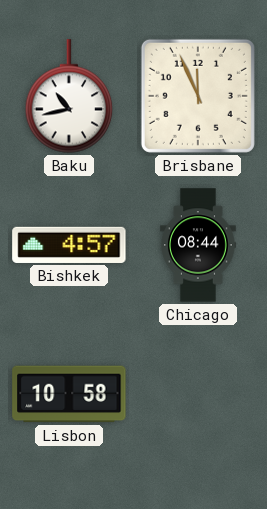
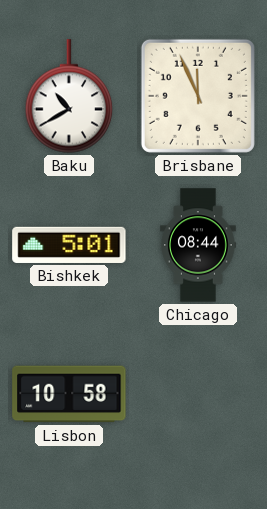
Baku: 10:43 -> 10:40
Bishkek: 4:57 -> 5:01
